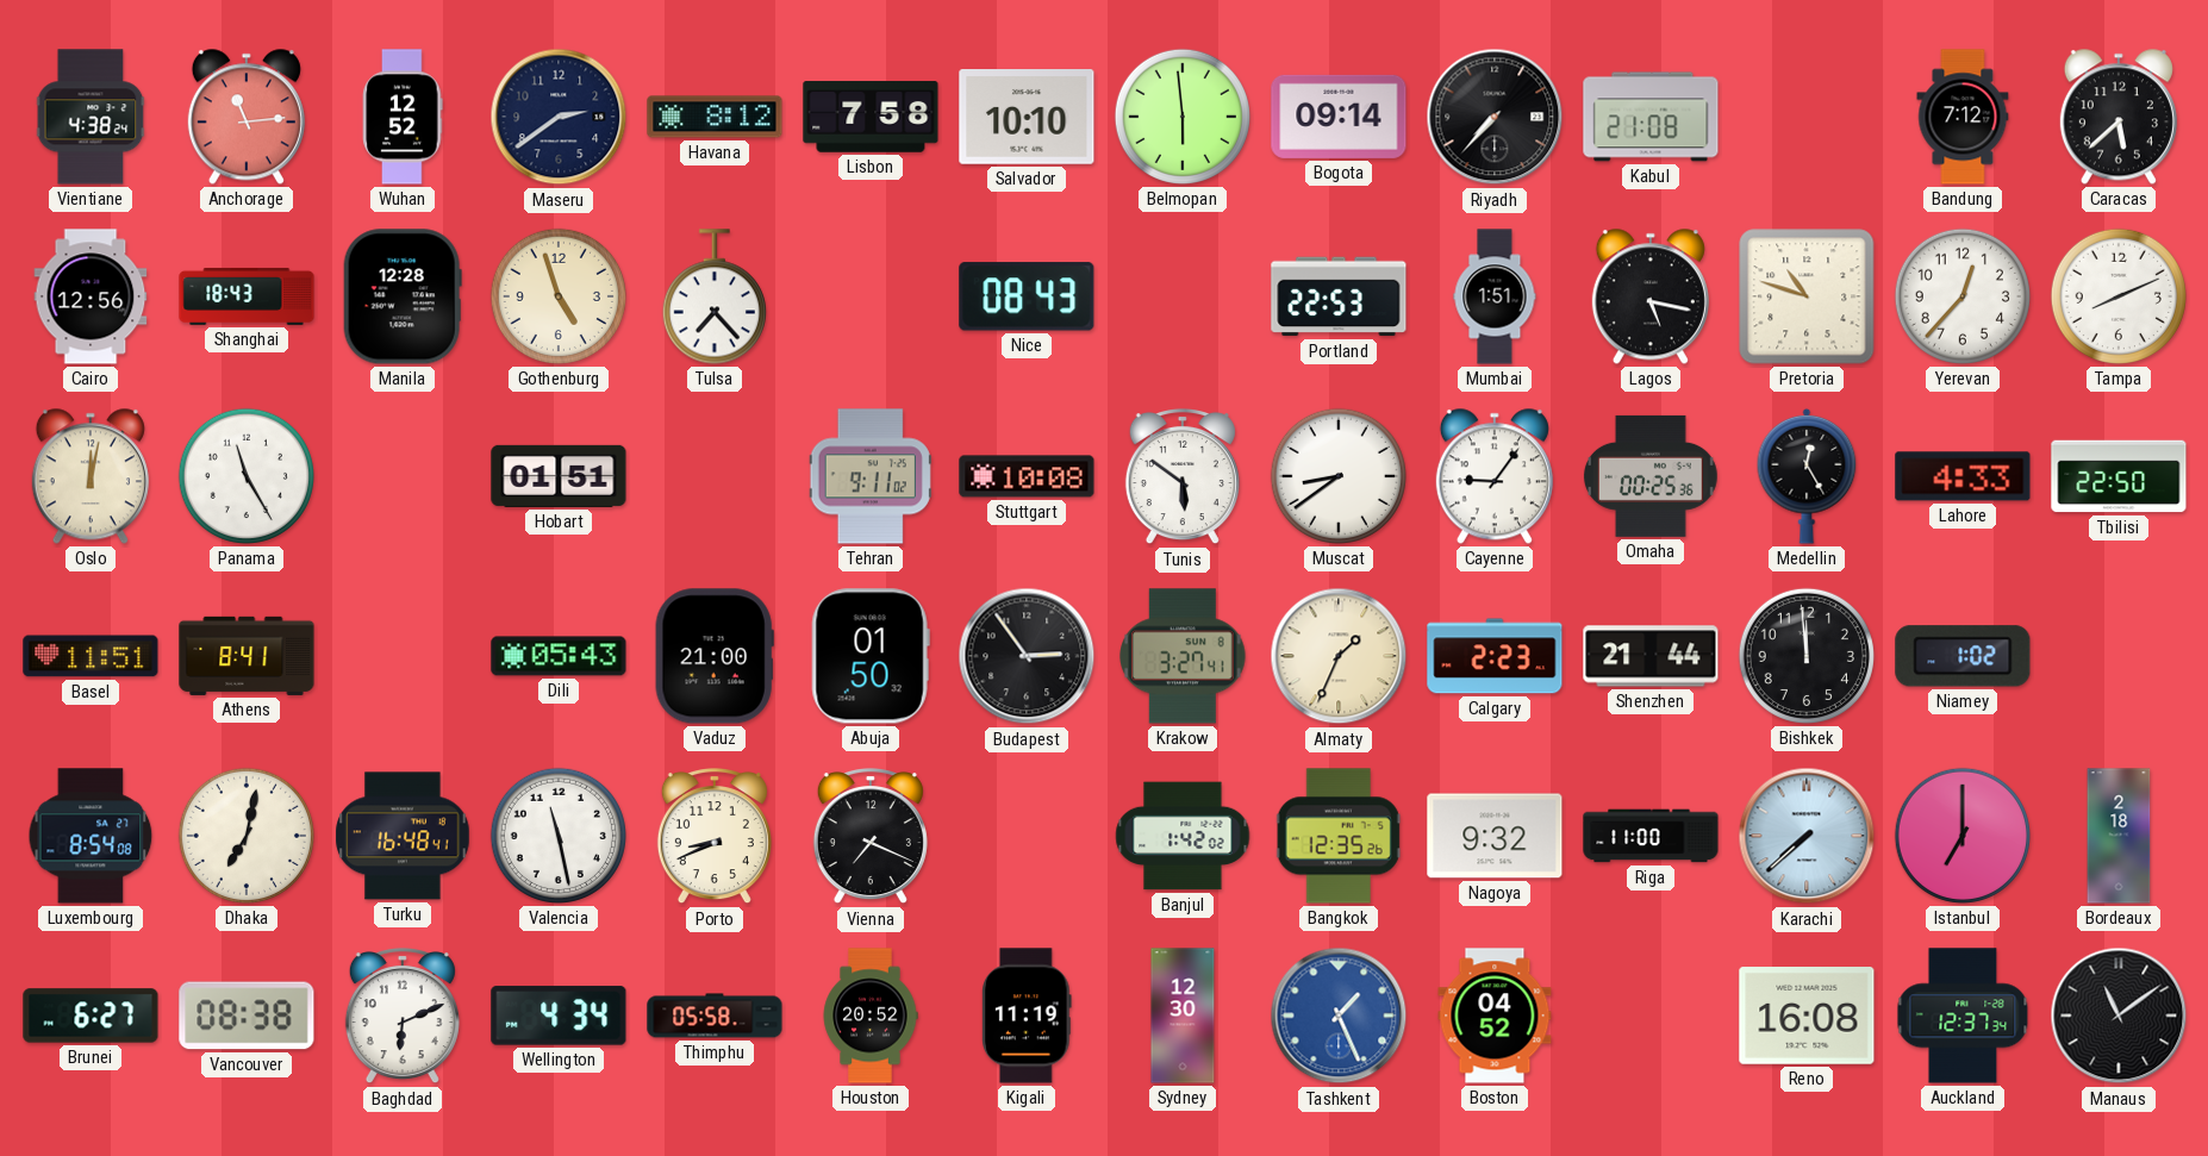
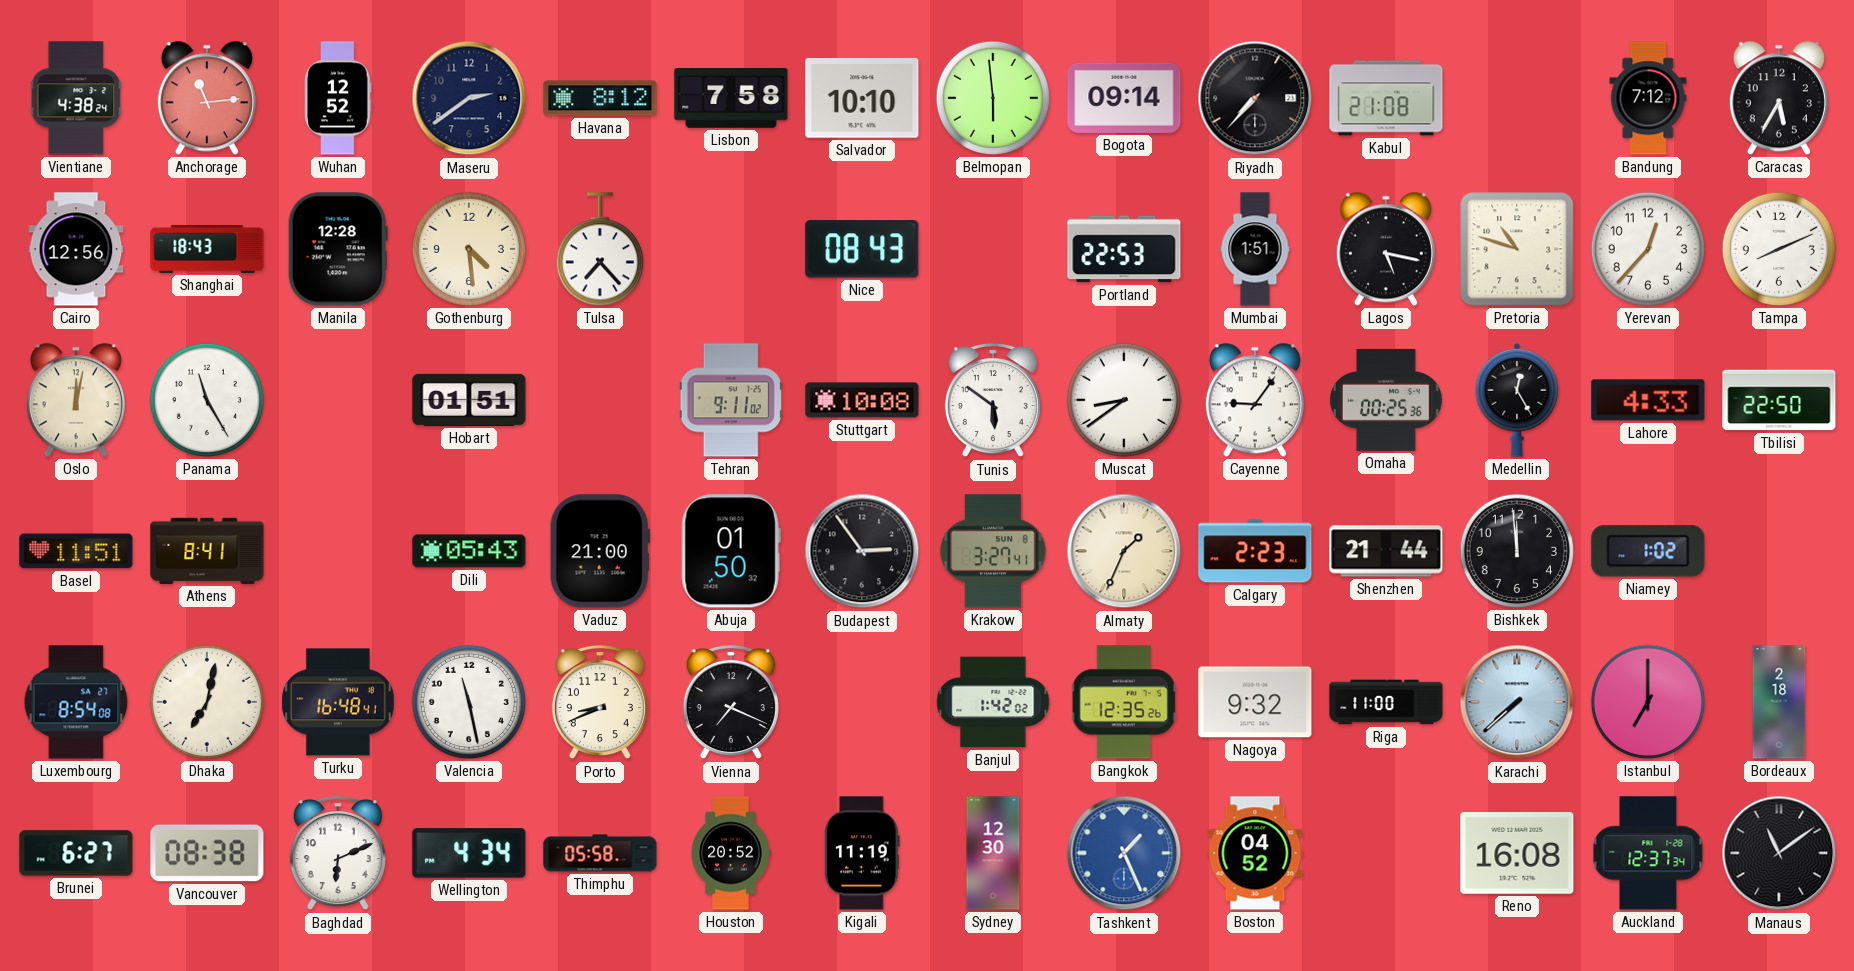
Caracas: 5:38 -> 5:35
Gothenburg: 4:57 -> 4:29
